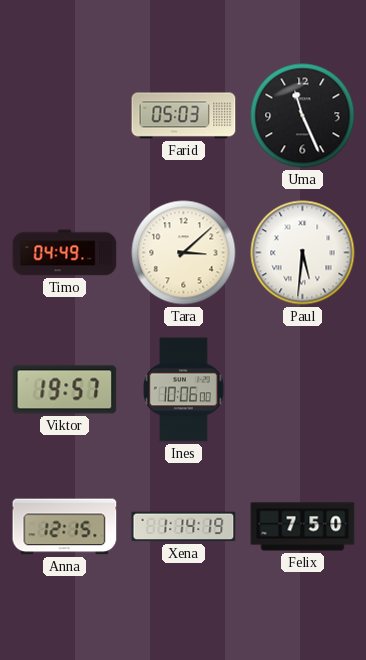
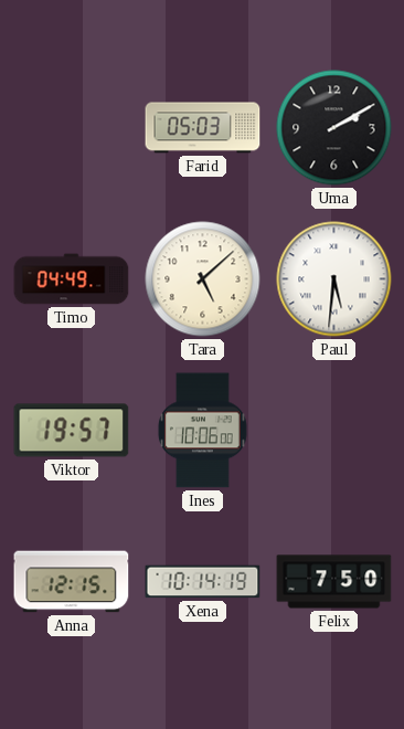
Uma: 11:26 -> 2:10
Tara: 3:08 -> 5:08
Xena: 1:14 -> 10:14
